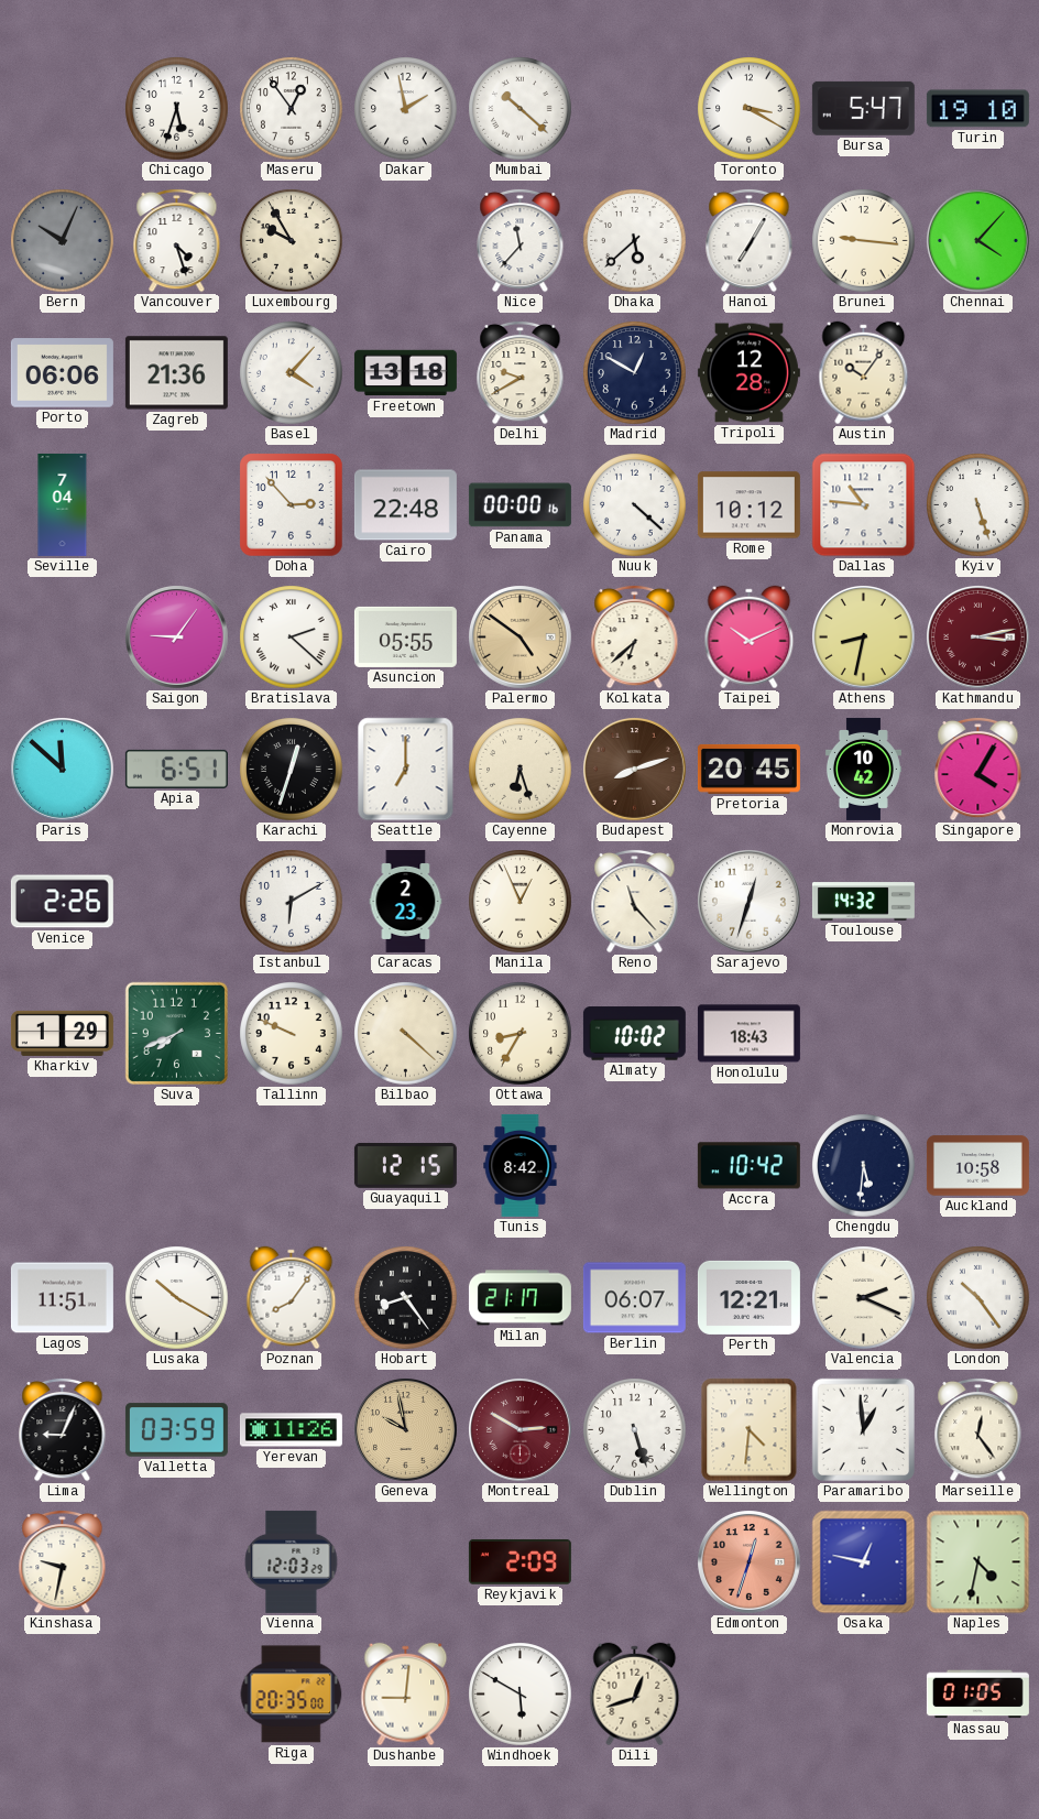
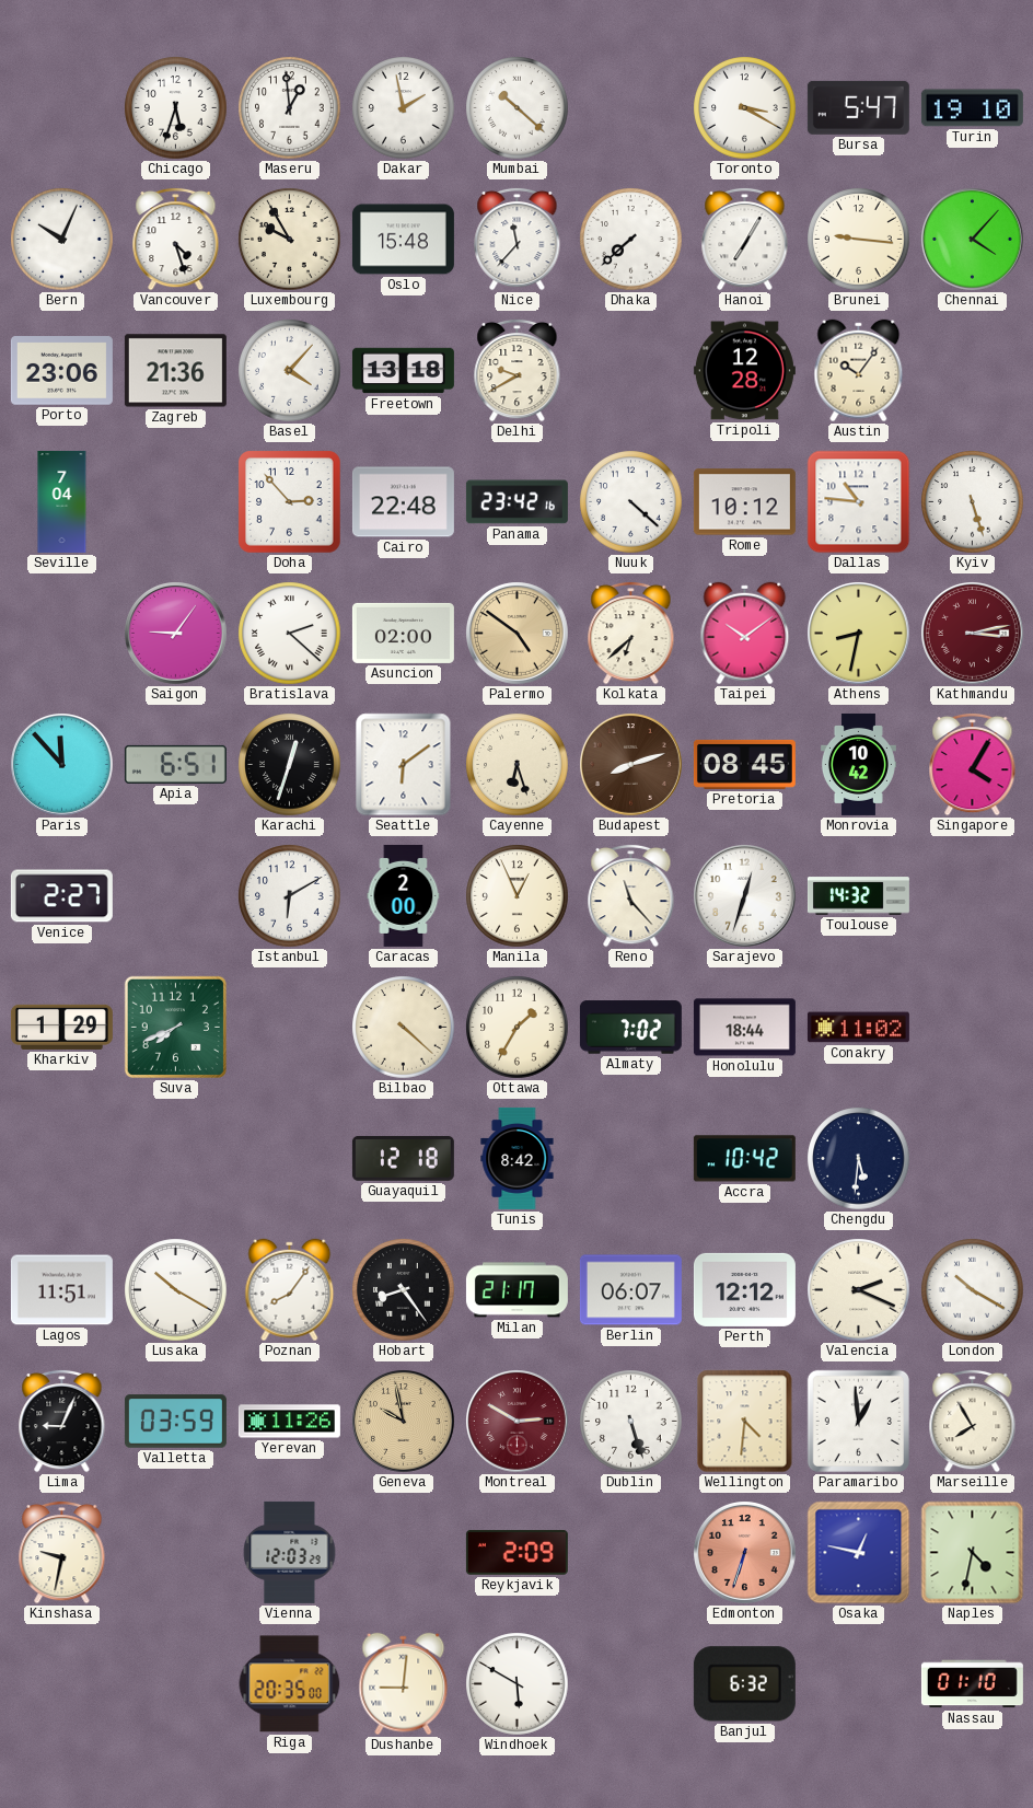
Maseru: 12:54 -> 12:59
Bern dial: grey -> white
Oslo: none -> 15:48
Dhaka: 5:38 -> 7:38
Porto: 06:06 -> 23:06
Madrid: 12:50 -> none
Panama: 00:00 -> 23:42
Asuncion: 05:55 -> 02:00
Taipei: 10:11 -> 10:09
Paris: 11:52 -> 11:53
Seattle: 7:00 -> 6:09
Pretoria: 20:45 -> 08:45
Venice: 2:26 -> 2:27
Caracas: 2:23 -> 2:00
Tallinn: 9:49 -> none
Ottawa: 8:35 -> 1:35
Almaty: 10:02 -> 7:02
Honolulu: 18:43 -> 18:44
Conakry: none -> 11:02
Guayaquil: 12:15 -> 12:18
Auckland: 10:58 -> none
Perth: 12:21 -> 12:12
London: 10:24 -> 10:20
Marseille: 12:24 -> 7:55
Edmonton: 12:33 -> 6:33
Dili: 12:42 -> none
Banjul: none -> 6:32
Nassau: 01:05 -> 01:10
